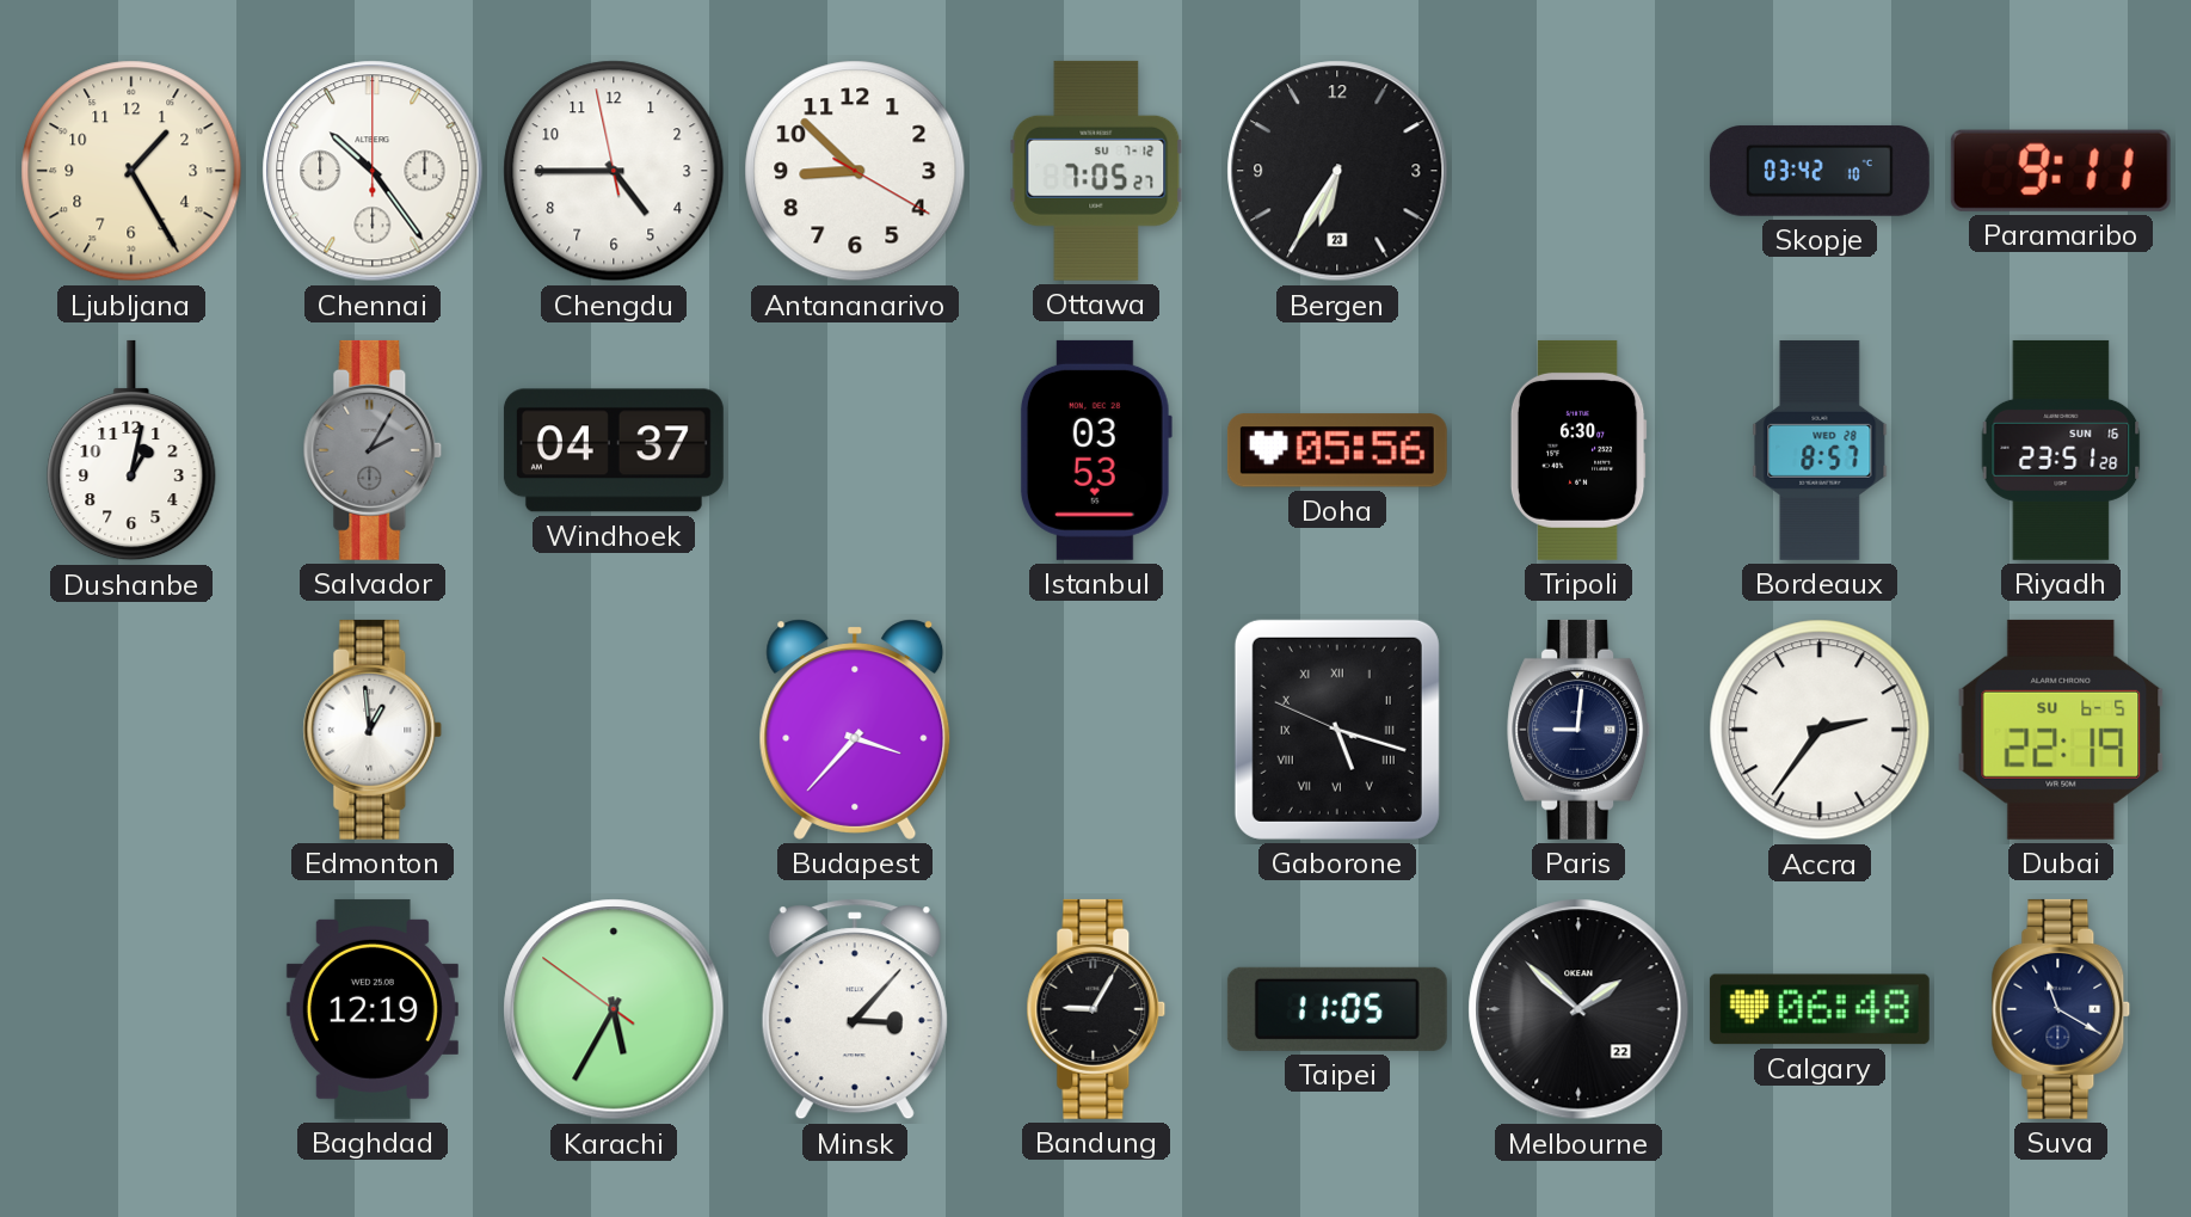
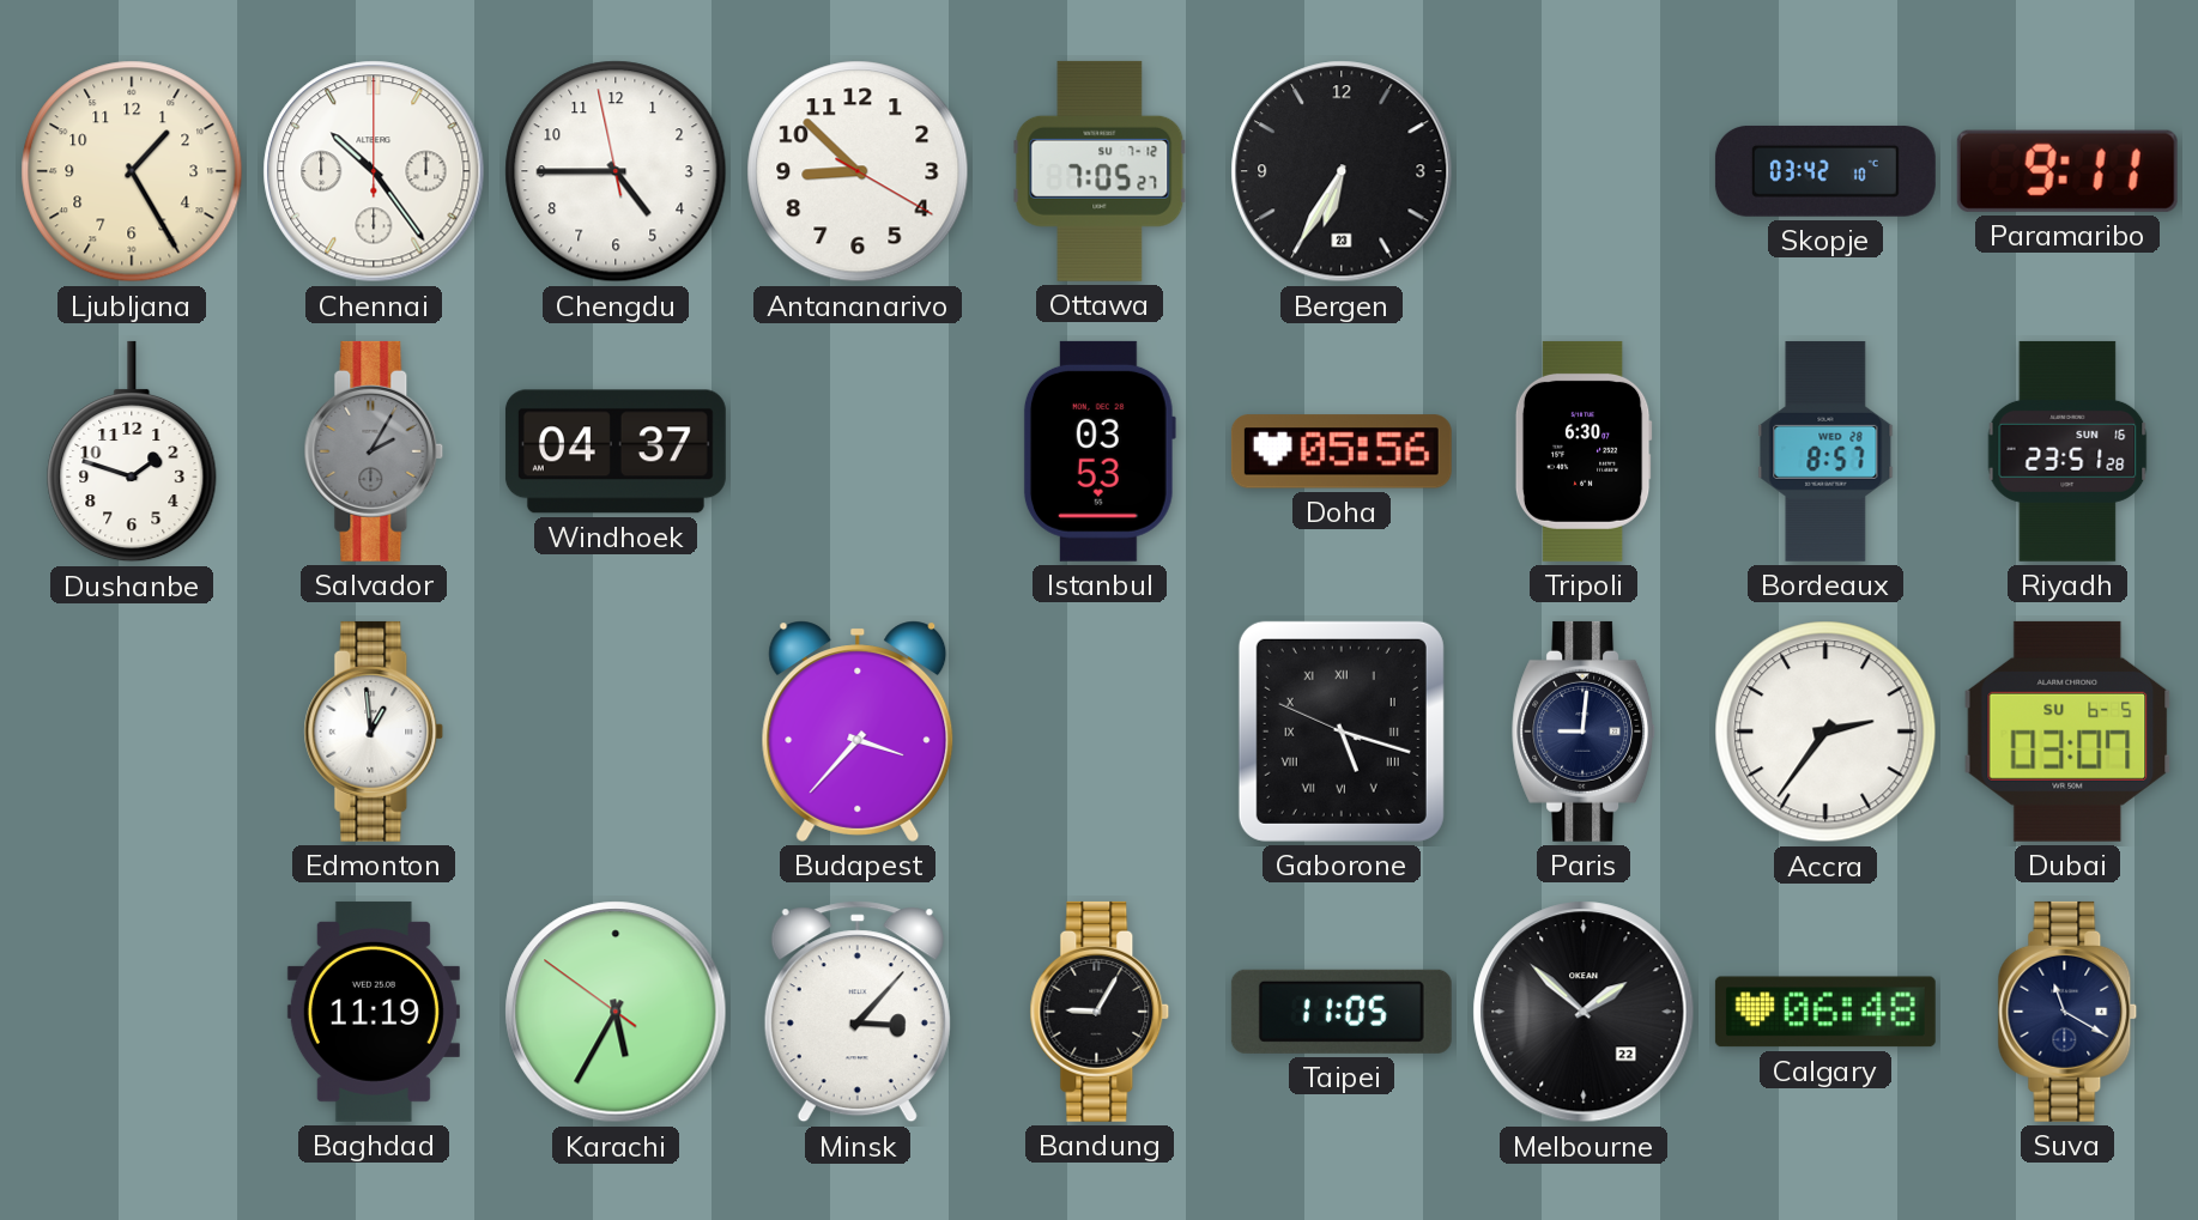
Dushanbe: 1:02 -> 1:48
Dubai: 22:19 -> 03:07
Baghdad: 12:19 -> 11:19
